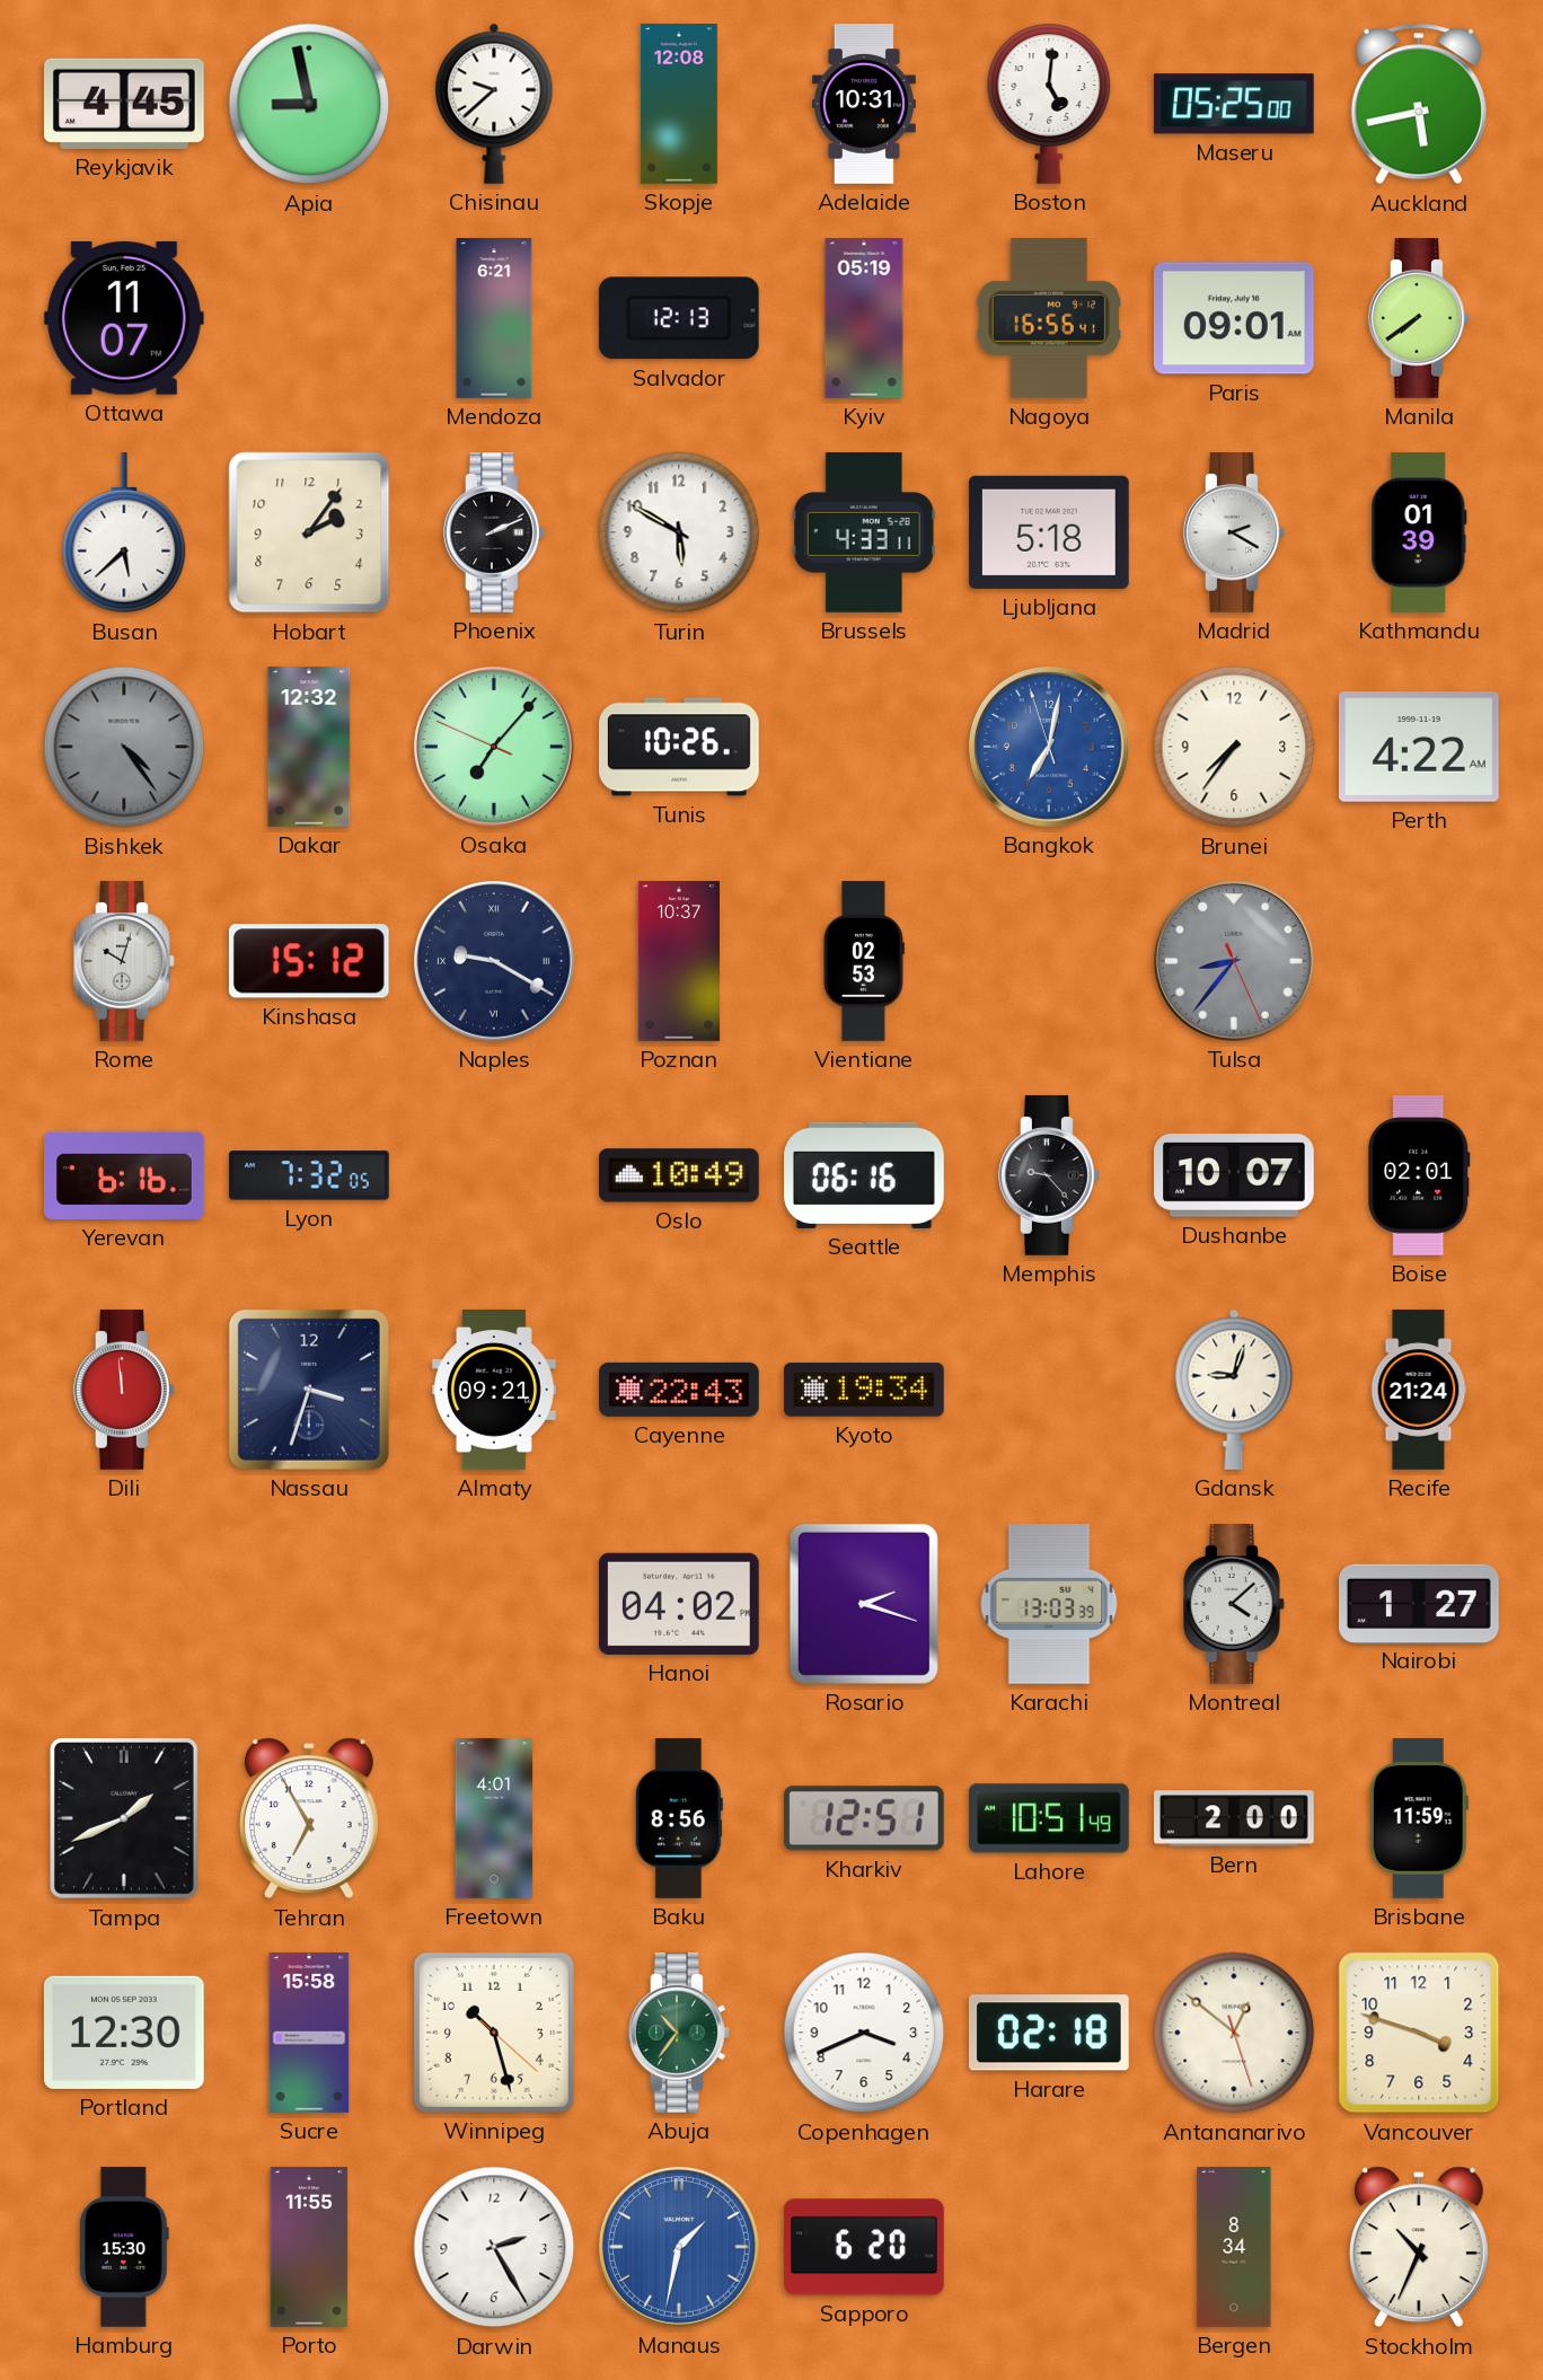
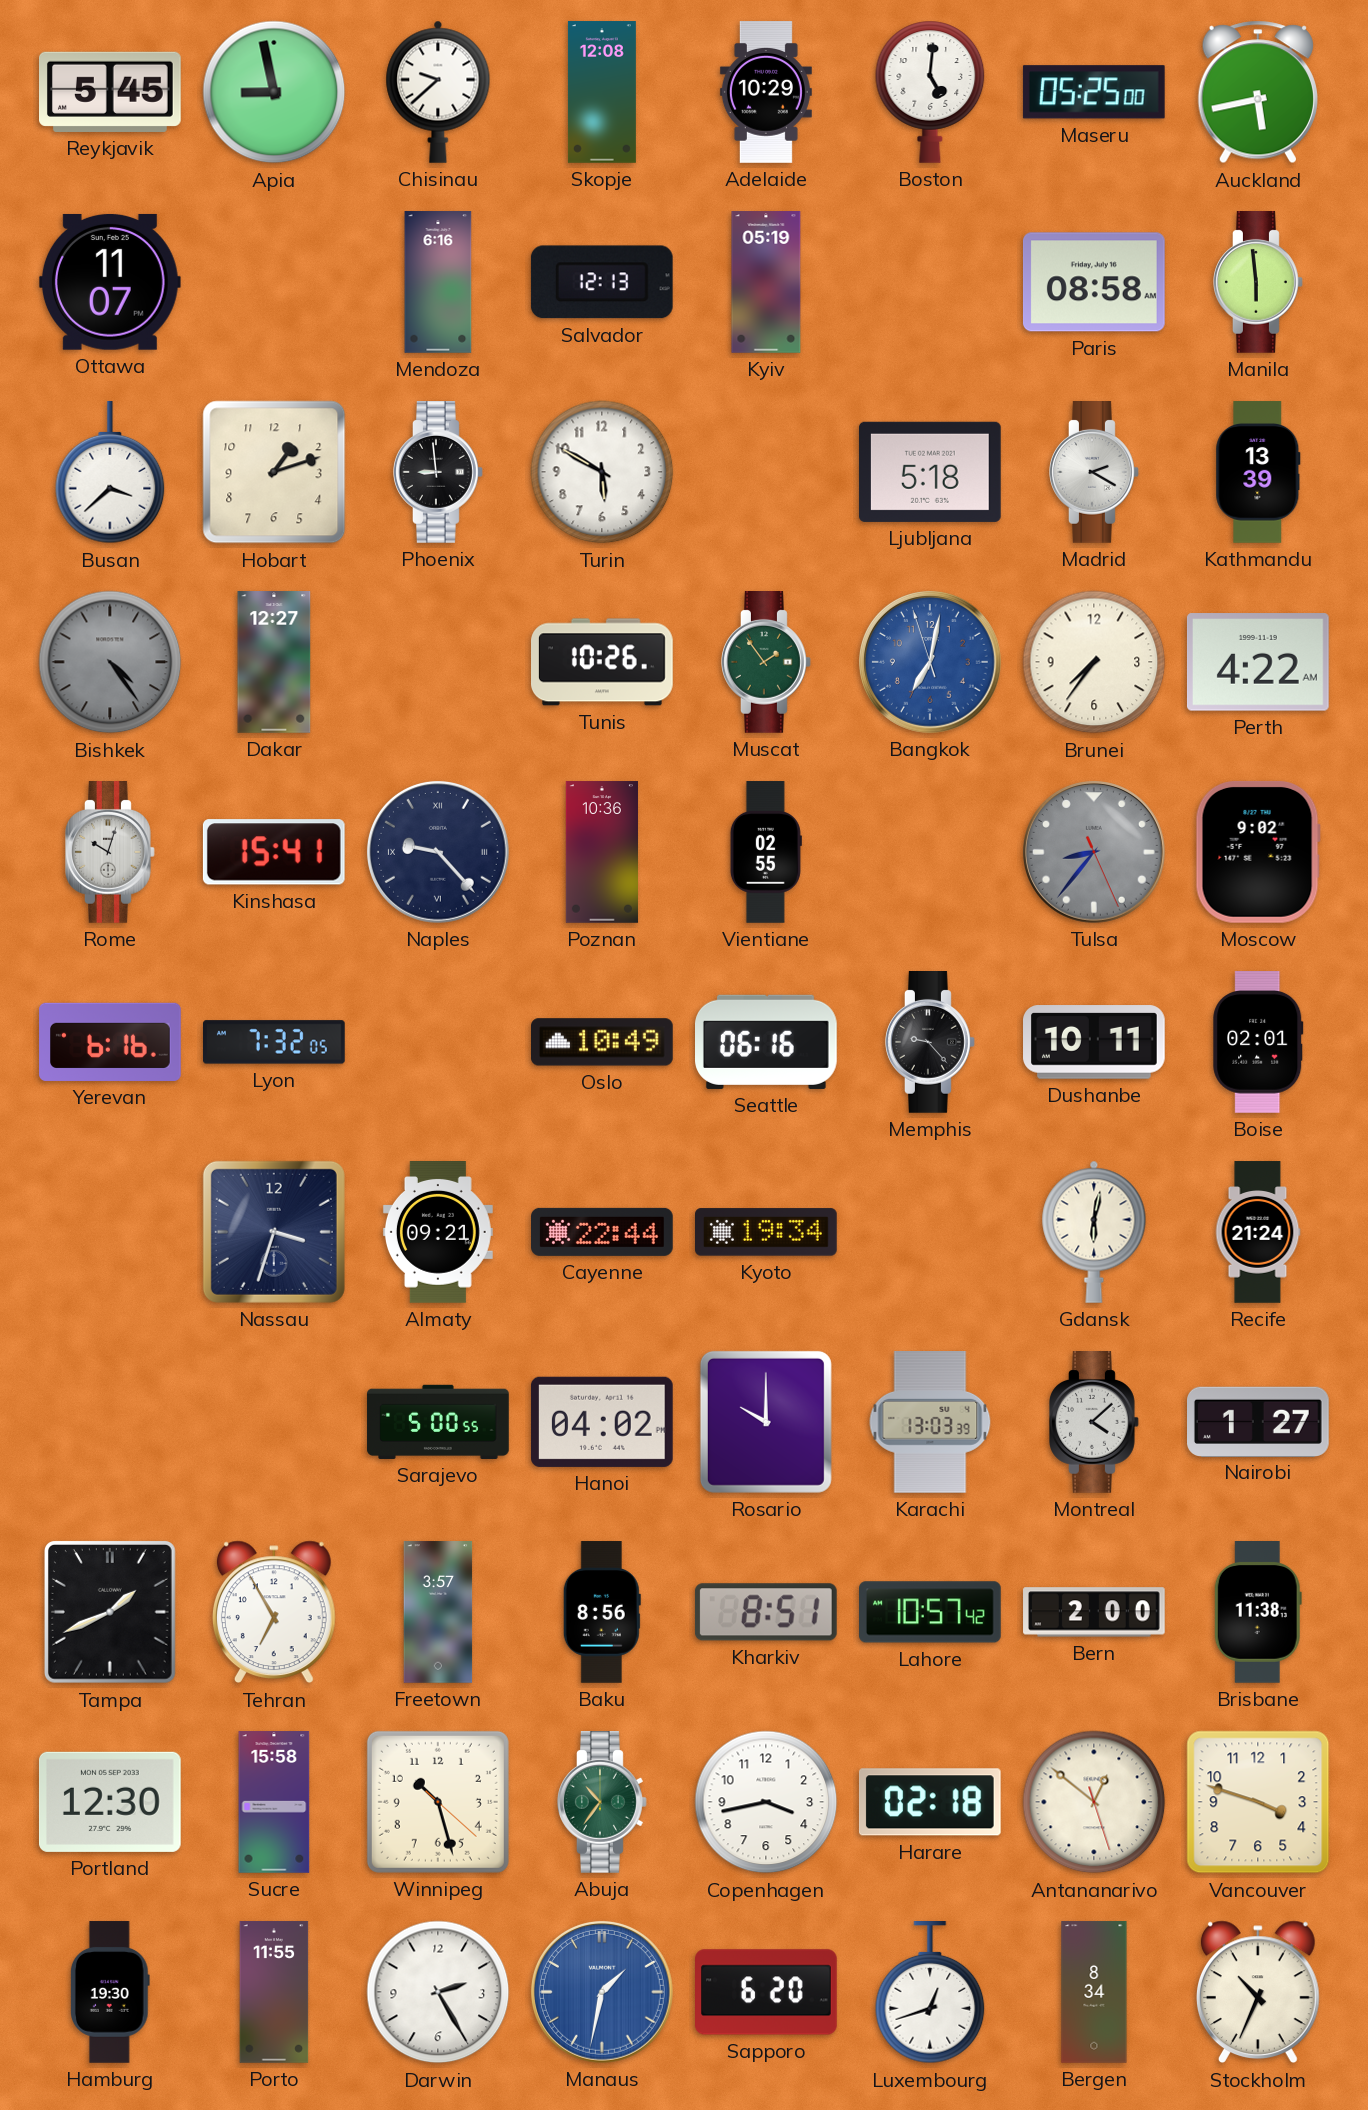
Reykjavik: 4:45 -> 5:45
Adelaide: 10:31 -> 10:29
Mendoza: 6:21 -> 6:16
Nagoya: 16:56 -> none
Paris: 09:01 -> 08:58
Manila: 7:39 -> 5:59
Busan: 5:38 -> 3:38
Hobart: 2:06 -> 1:12
Phoenix: 2:11 -> 8:59
Brussels: 4:33 -> none
Kathmandu: 01:39 -> 13:39
Dakar: 12:32 -> 12:27
Osaka: 7:06 -> none
Muscat: none -> 1:54
Kinshasa: 15:12 -> 15:41
Naples: 9:20 -> 9:23
Poznan: 10:37 -> 10:36
Vientiane: 02:53 -> 02:55
Moscow: none -> 9:02
Dushanbe: 10:07 -> 10:11
Dili: 11:59 -> none
Cayenne: 22:43 -> 22:44
Gdansk: 9:03 -> 6:02
Sarajevo: none -> 5:00
Rosario: 2:18 -> 10:00
Freetown: 4:01 -> 3:57
Kharkiv: 12:51 -> 8:51
Lahore: 10:51 -> 10:57
Brisbane: 11:59 -> 11:38
Copenhagen: 3:41 -> 3:43
Hamburg: 15:30 -> 19:30
Luxembourg: none -> 12:42
